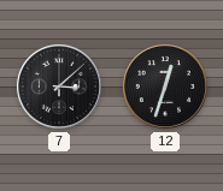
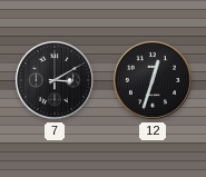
7: 3:08 -> 3:10
